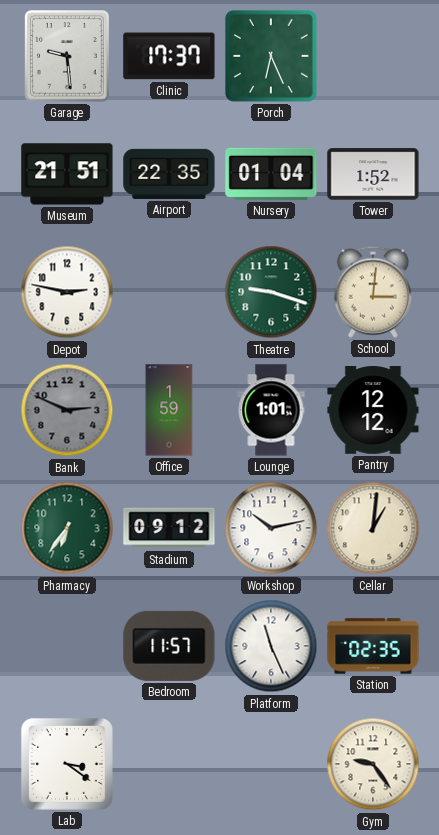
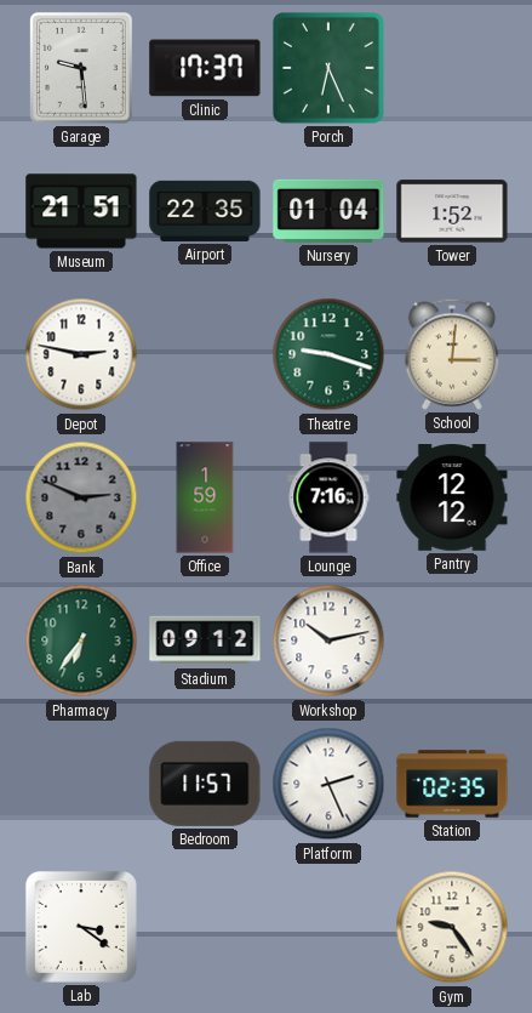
Lounge: 1:01 -> 7:16
Cellar: 1:01 -> none
Platform: 11:26 -> 2:26
